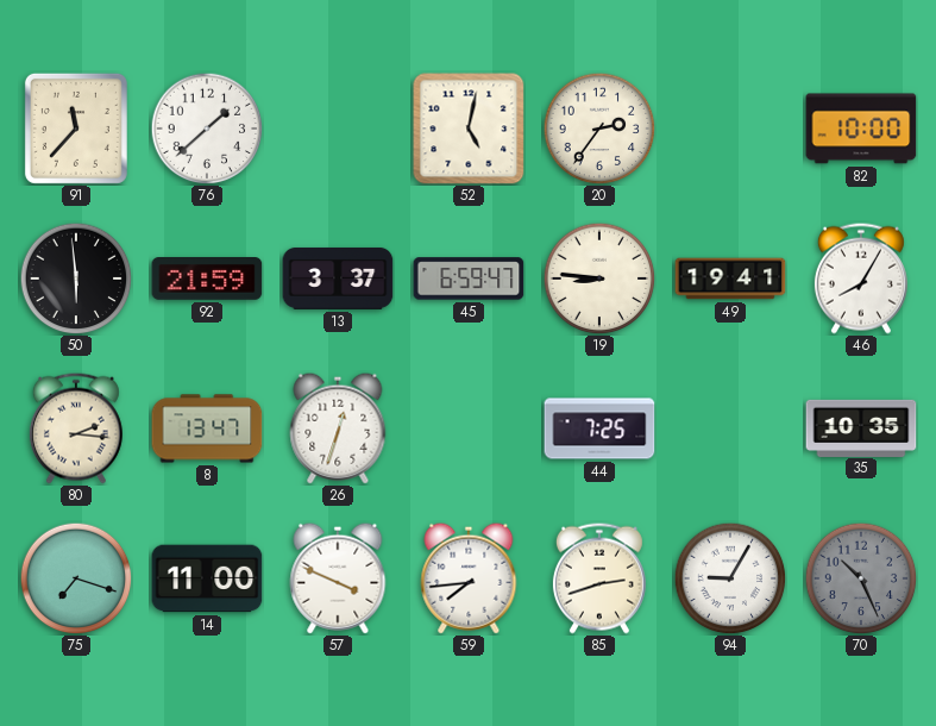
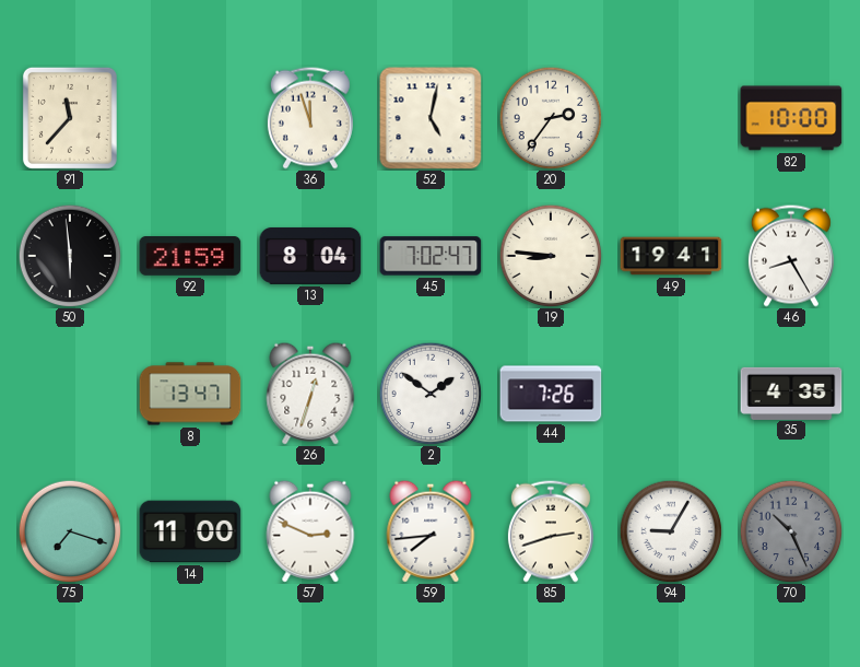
76: 1:38 -> none
36: none -> 11:57
13: 3:37 -> 8:04
45: 6:59 -> 7:02
46: 8:05 -> 8:25
80: 2:16 -> none
2: none -> 1:51
44: 7:25 -> 7:26
35: 10:35 -> 4:35
57: 3:49 -> 2:49
